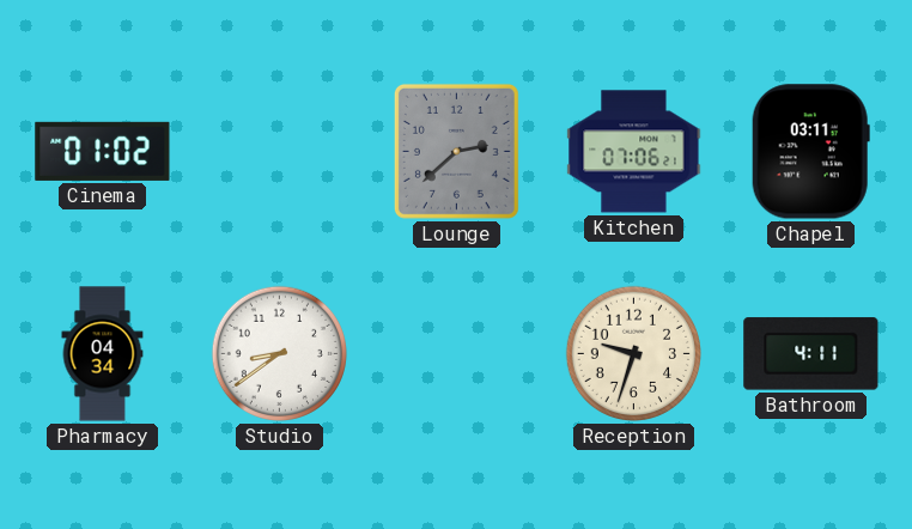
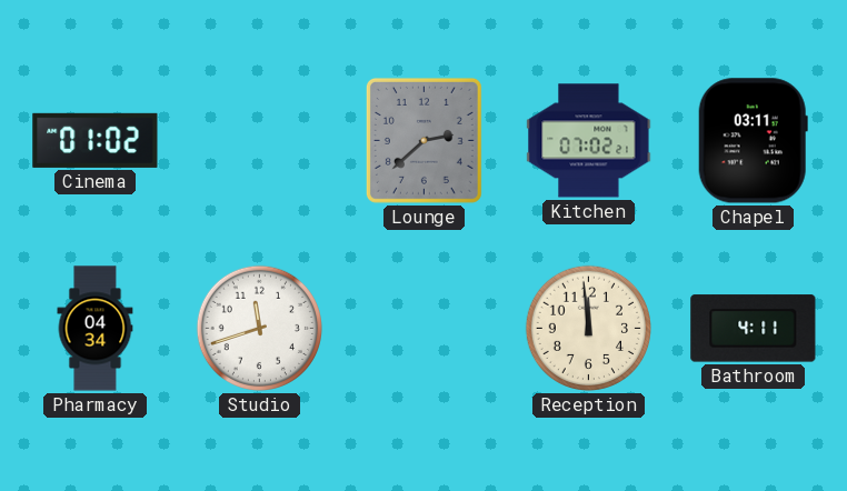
Kitchen: 07:06 -> 07:02
Studio: 8:39 -> 11:42
Reception: 9:33 -> 11:59
